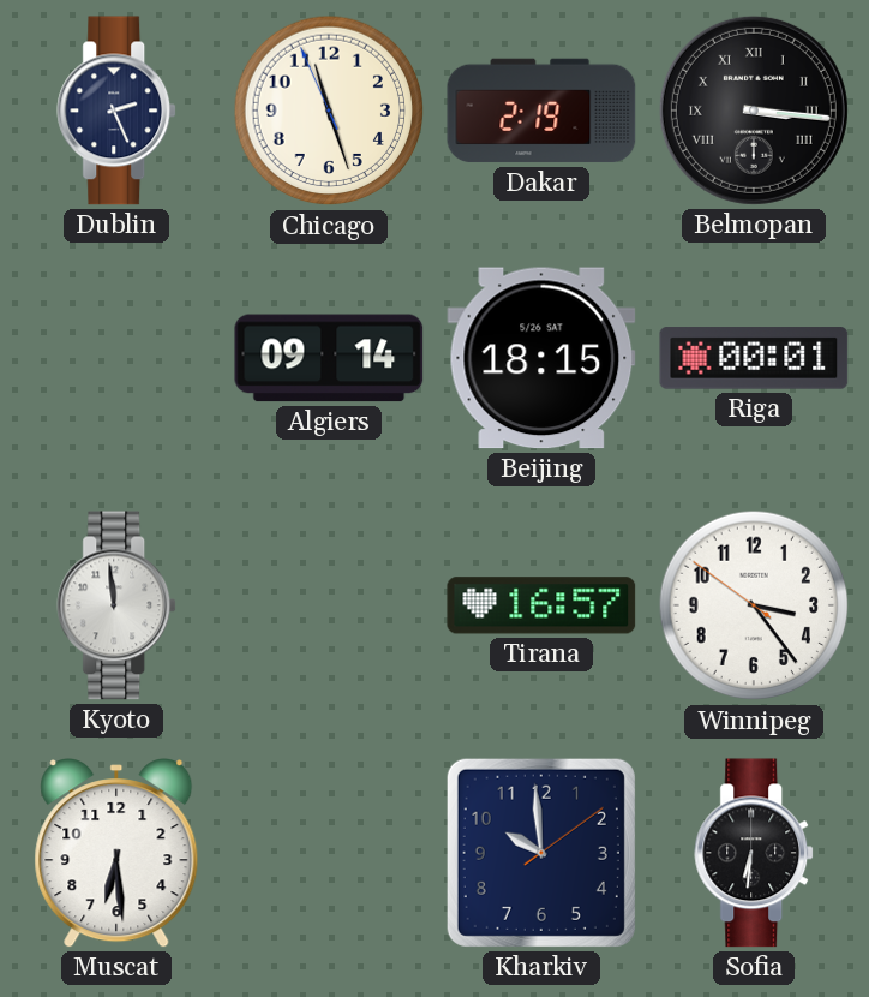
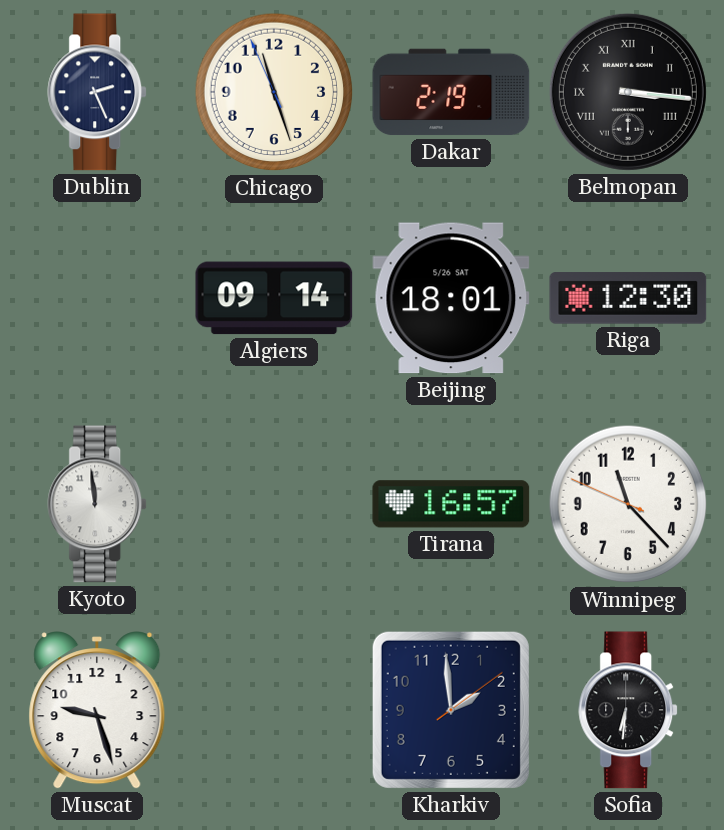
Beijing: 18:15 -> 18:01
Riga: 00:01 -> 12:30
Winnipeg: 3:23 -> 11:22
Muscat: 6:29 -> 9:27
Kharkiv: 9:59 -> 1:59
